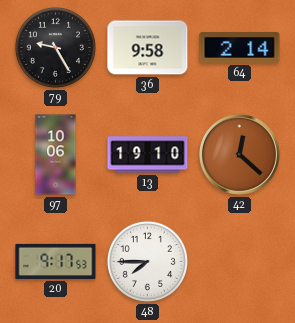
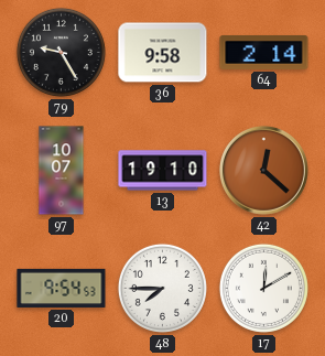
97: 10:06 -> 10:07
20: 9:17 -> 9:54
17: none -> 12:10
